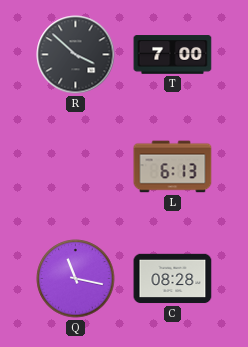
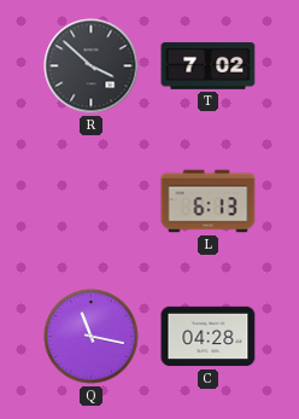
T: 7:00 -> 7:02
C: 08:28 -> 04:28
